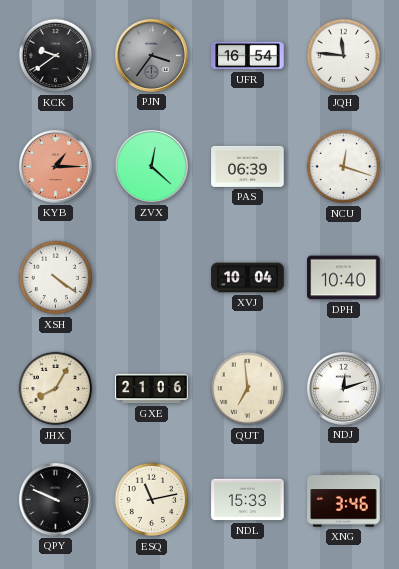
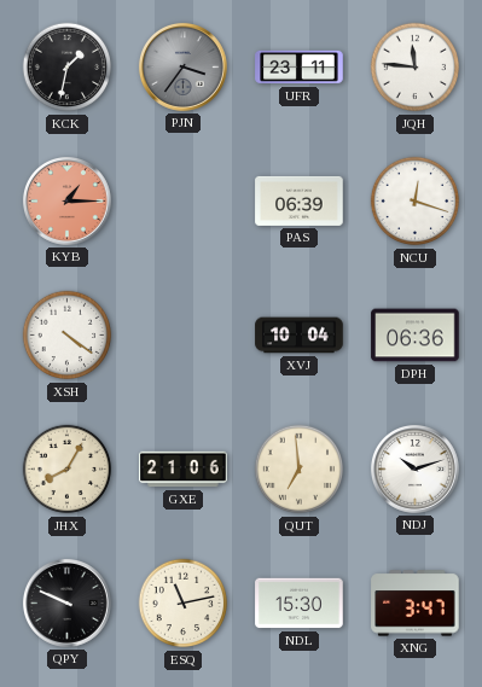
KCK: 9:39 -> 1:32
UFR: 16:54 -> 23:11
ZVX: 12:22 -> none
DPH: 10:40 -> 06:36
NDJ: 12:12 -> 10:12
NDL: 15:33 -> 15:30
XNG: 3:46 -> 3:47
